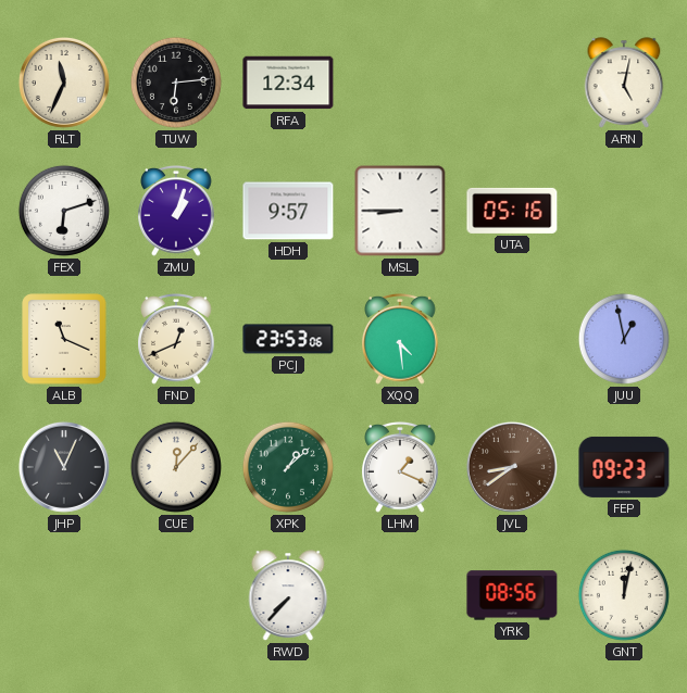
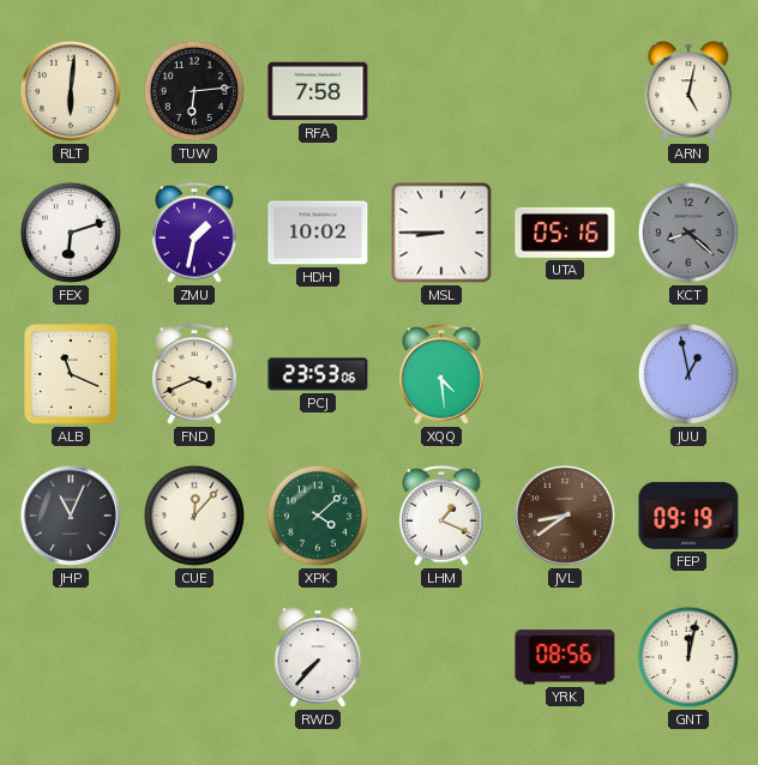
RLT: 11:34 -> 6:01
RFA: 12:34 -> 7:58
ZMU: 1:03 -> 1:32
HDH: 9:57 -> 10:02
KCT: none -> 8:22
FND: 12:41 -> 3:41
XPK: 1:08 -> 4:08
FEP: 09:23 -> 09:19
